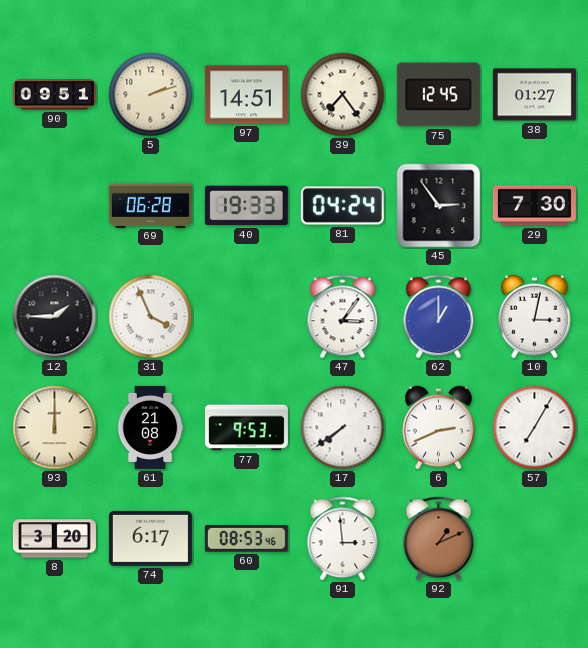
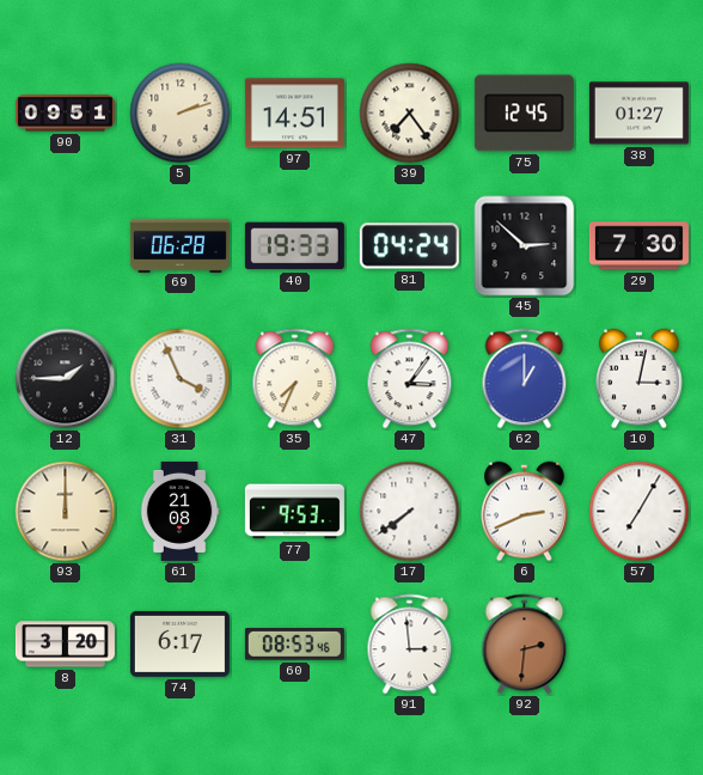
45: 2:54 -> 2:52
35: none -> 7:34
92: 1:11 -> 2:31
